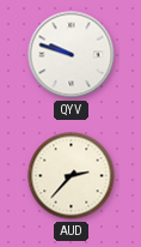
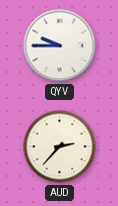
QYV: 9:48 -> 9:45
